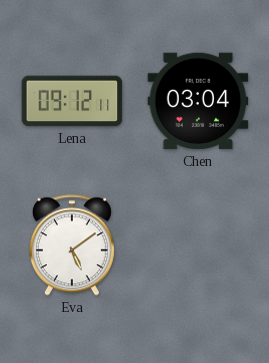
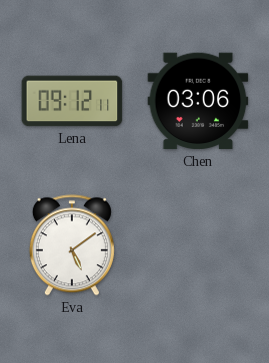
Chen: 03:04 -> 03:06
